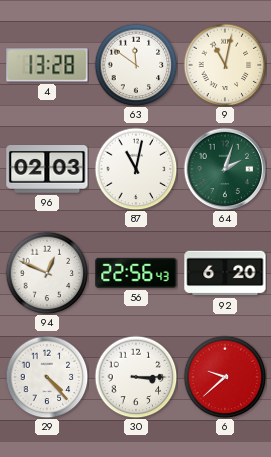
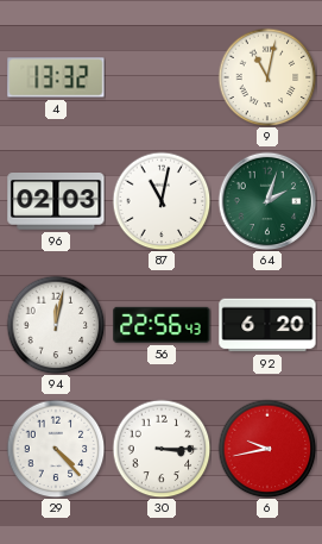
4: 13:28 -> 13:32
63: 11:51 -> none
94: 12:49 -> 12:02
6: 9:38 -> 9:43
